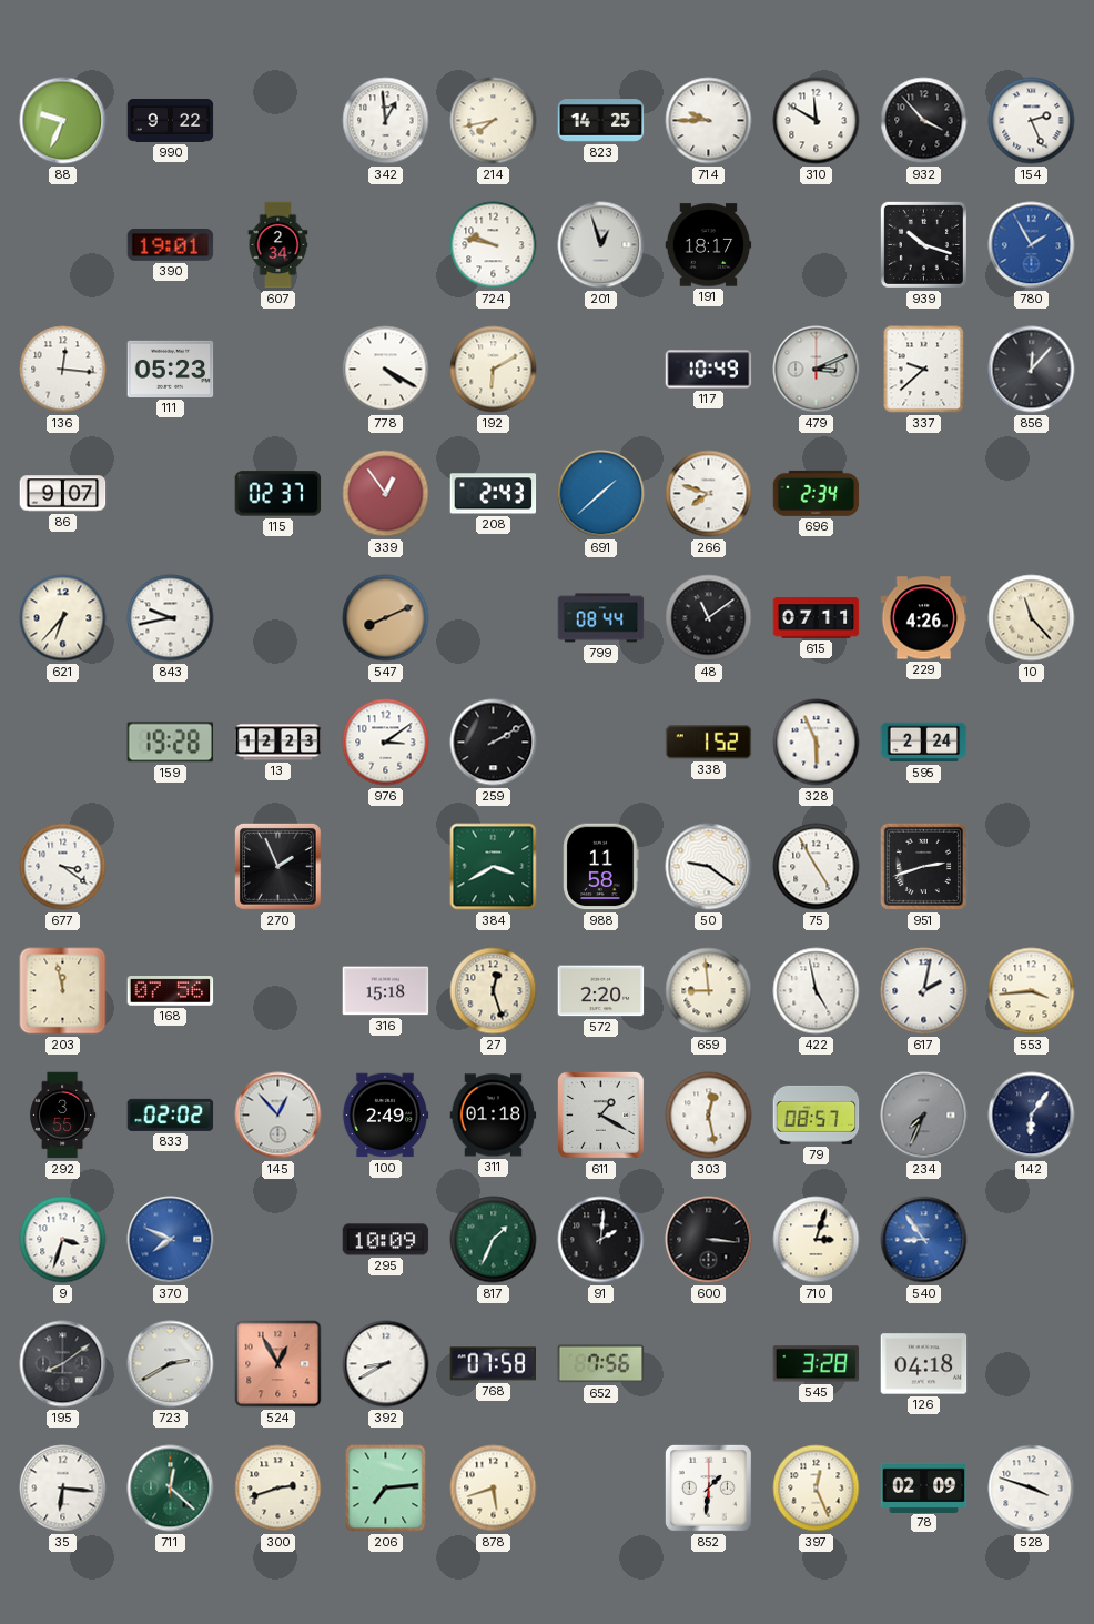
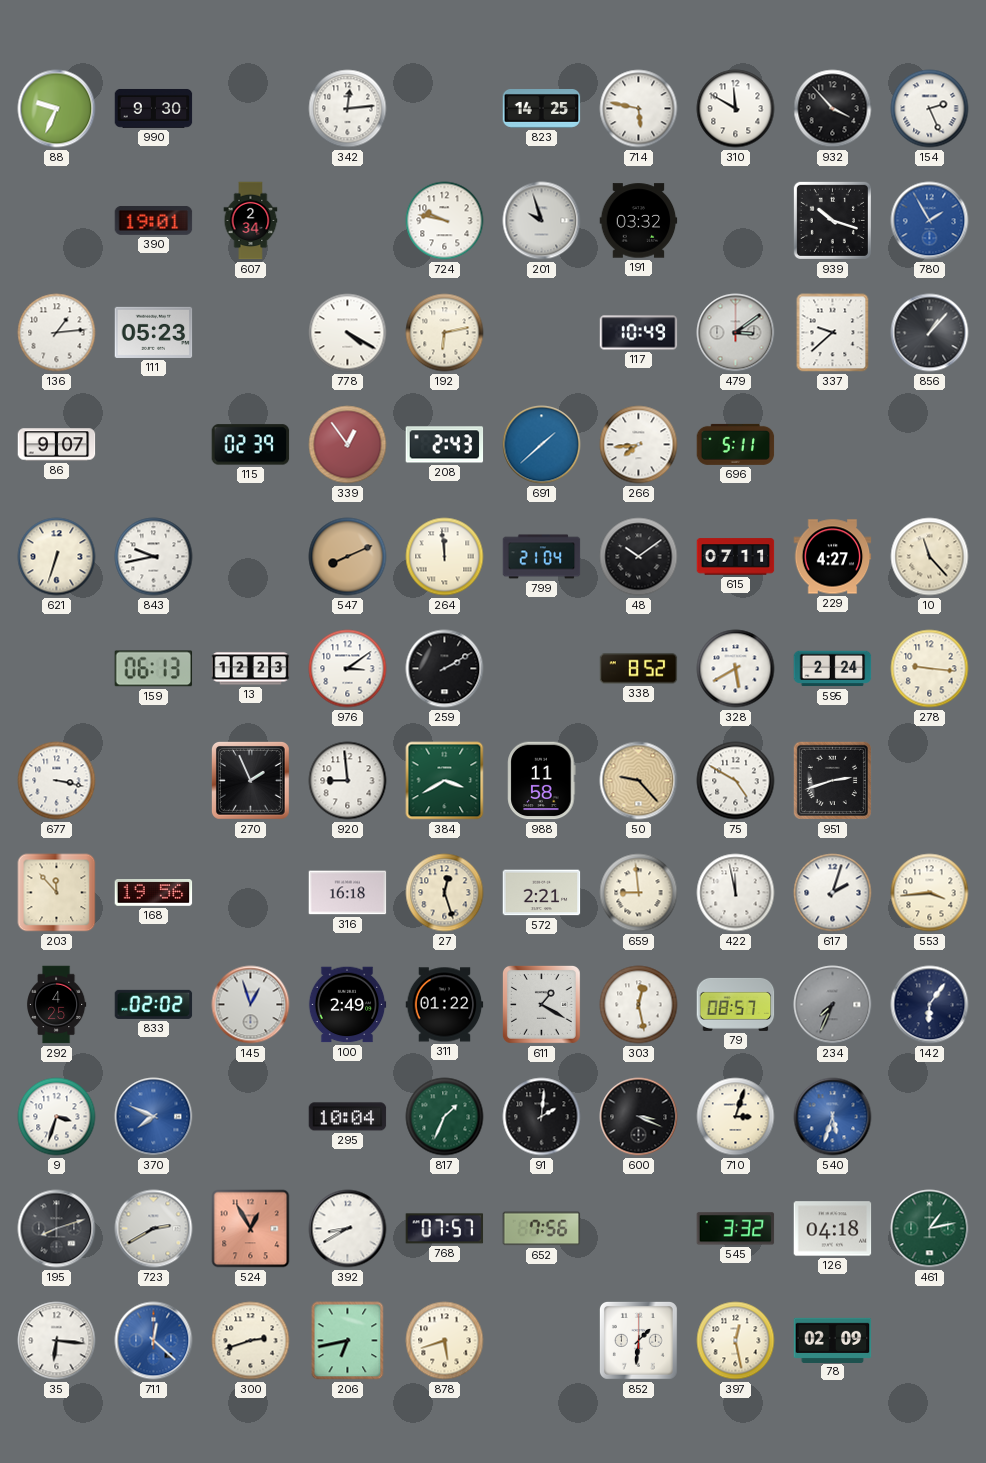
990: 9:22 -> 9:30
342: 12:59 -> 12:14
214: 7:43 -> none
714: 9:45 -> 5:47
201: 12:57 -> 9:57
191: 18:17 -> 03:32
136: 12:16 -> 1:14
192: 6:10 -> 6:13
479: 3:11 -> 3:09
856: 12:07 -> 1:07
115: 02:37 -> 02:39
266: 7:48 -> 7:44
696: 2:34 -> 5:11
621: 6:37 -> 6:33
264: none -> 11:59
799: 08:44 -> 21:04
48: 11:09 -> 10:09
229: 4:26 -> 4:27
159: 19:28 -> 06:13
338: 1:52 -> 8:52
328: 5:56 -> 5:40
278: none -> 9:16
677: 3:21 -> 3:17
920: none -> 8:59
50: 9:21 -> 9:23
50 dial: white -> champagne
75: 4:55 -> 4:50
203: 11:58 -> 11:53
168: 07:56 -> 19:56
316: 15:18 -> 16:18
572: 2:20 -> 2:21
422: 4:58 -> 11:58
617: 2:02 -> 2:03
292: 3:55 -> 4:25
145: 12:53 -> 12:57
311: 01:18 -> 01:22
295: 10:09 -> 10:04
600: 3:16 -> 3:19
540: 8:54 -> 5:33
195: 8:09 -> 8:12
768: 07:58 -> 07:57
545: 3:28 -> 3:32
461: none -> 1:13
711 dial: green -> blue
206: 7:14 -> 6:43
397: 12:26 -> 12:28
528: 3:48 -> none
